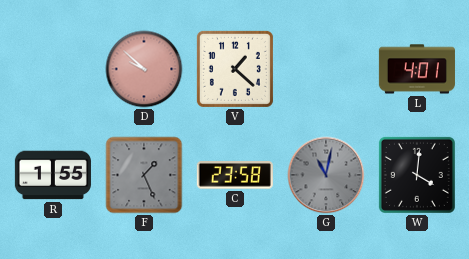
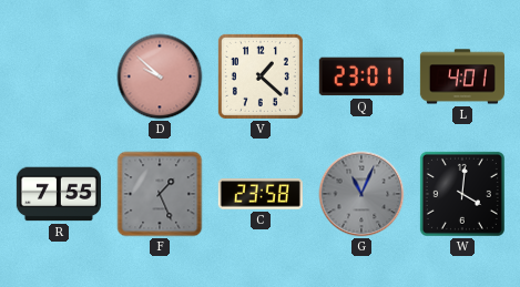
Q: none -> 23:01
R: 1:55 -> 7:55
G: 11:02 -> 11:04
